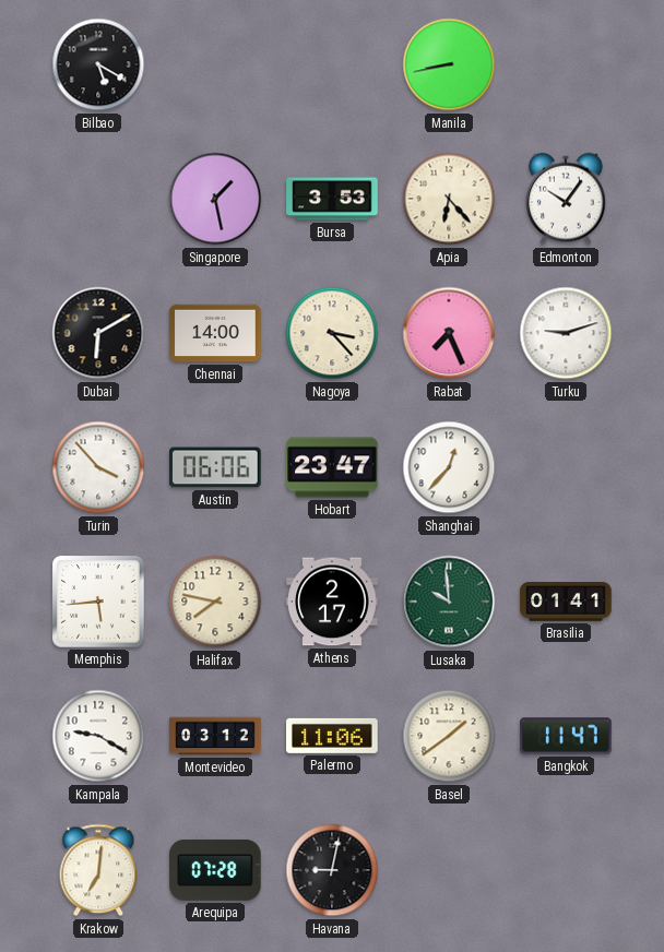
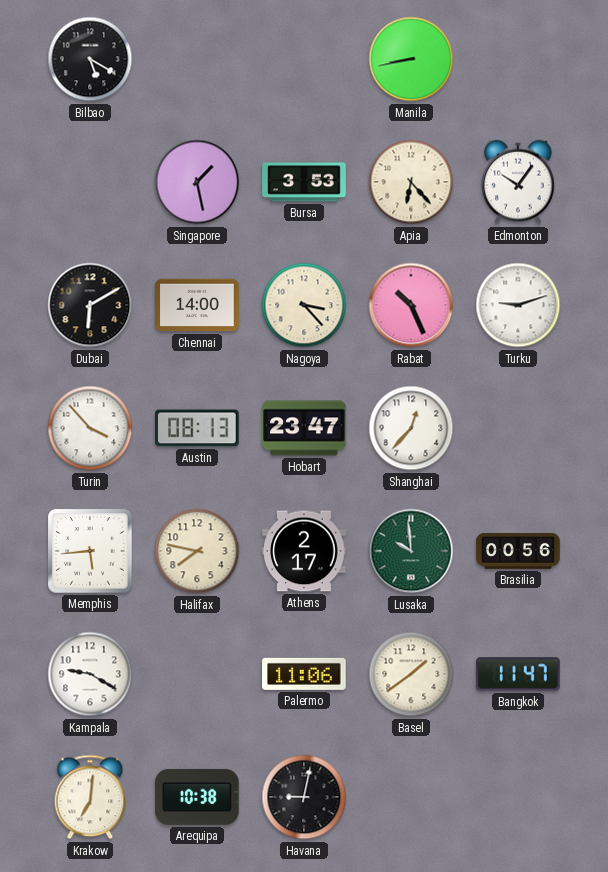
Rabat: 7:26 -> 10:26
Austin: 06:06 -> 08:13
Brasilia: 01:41 -> 00:56
Montevideo: 03:12 -> none
Arequipa: 07:28 -> 10:38
